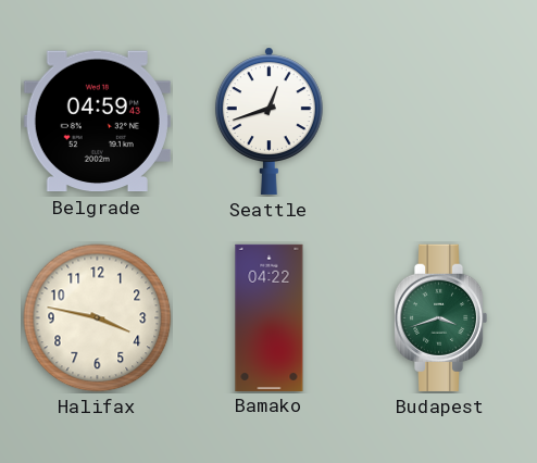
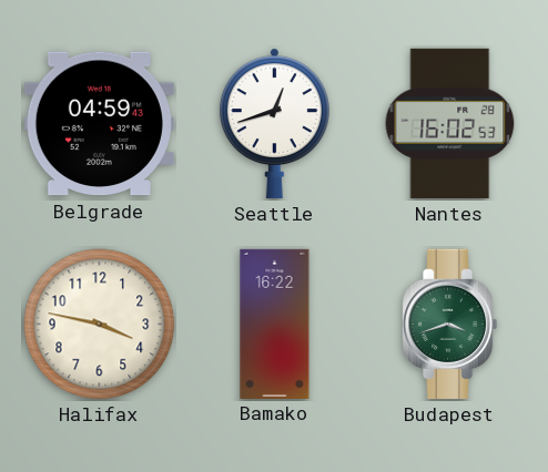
Nantes: none -> 16:02
Bamako: 04:22 -> 16:22
